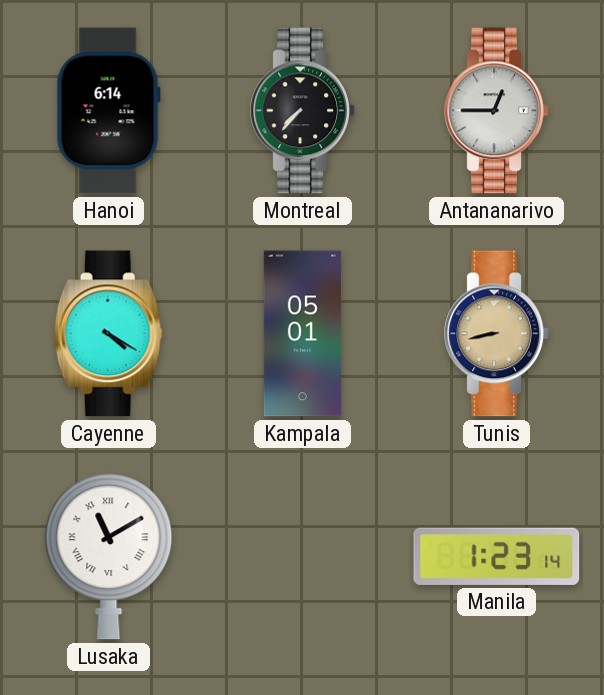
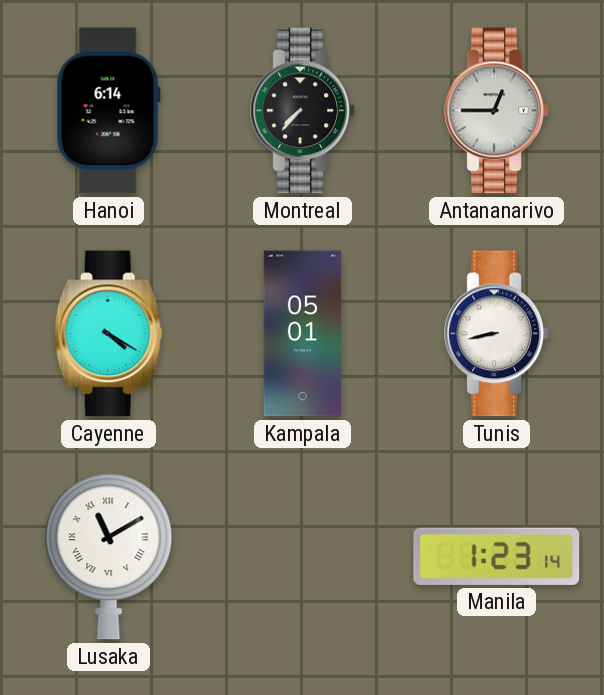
Tunis dial: champagne -> white
